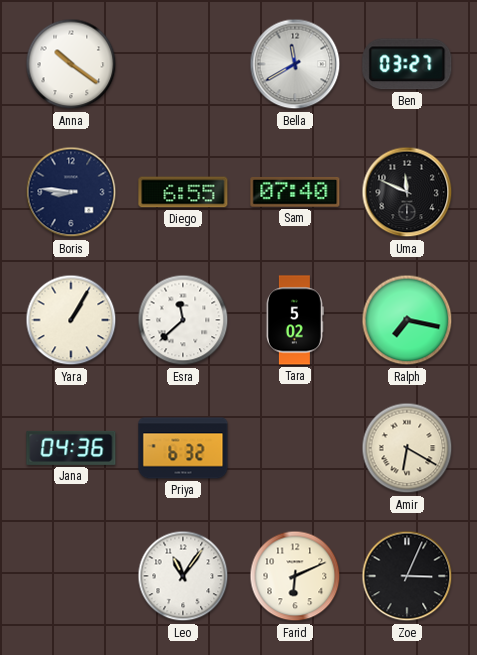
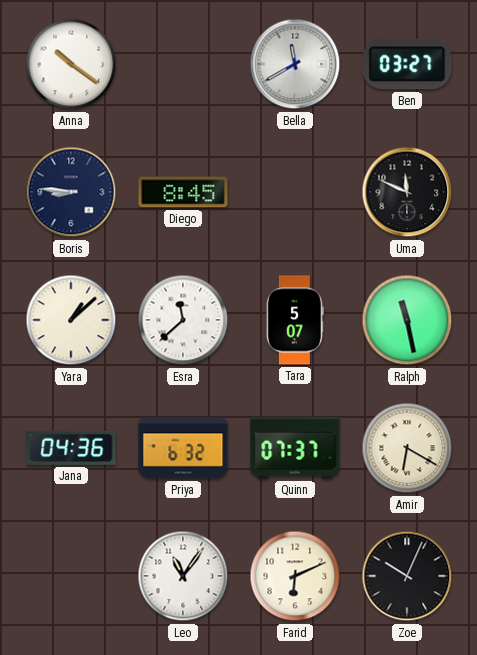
Diego: 6:55 -> 8:45
Sam: 07:40 -> none
Yara: 1:05 -> 1:08
Tara: 5:02 -> 5:07
Ralph: 7:17 -> 11:28
Quinn: none -> 07:37
Zoe: 3:04 -> 10:04
